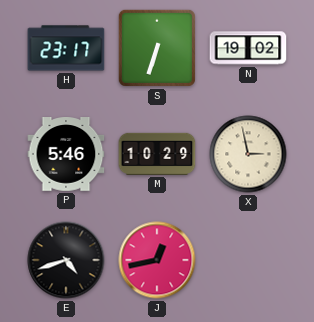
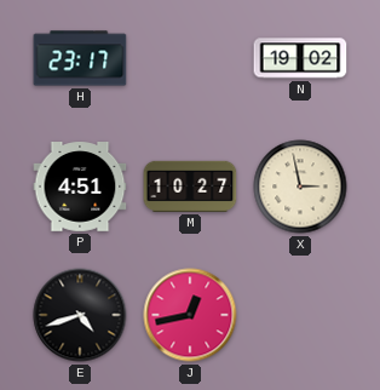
S: 6:33 -> none
P: 5:46 -> 4:51
M: 10:29 -> 10:27
